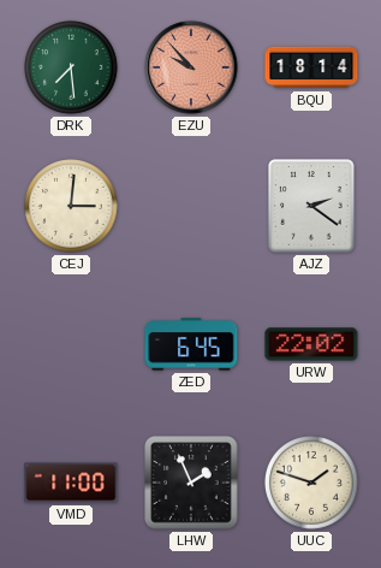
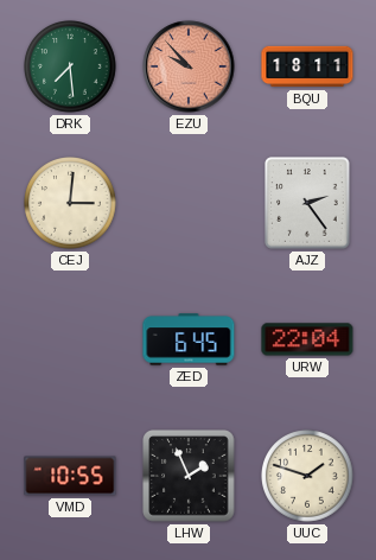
BQU: 18:14 -> 18:11
AJZ: 2:21 -> 2:24
URW: 22:02 -> 22:04
VMD: 11:00 -> 10:55
